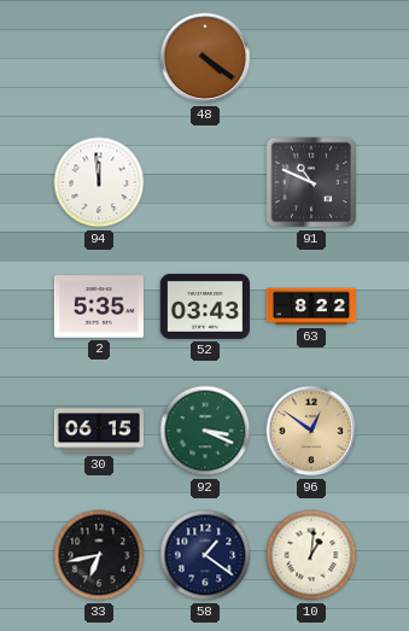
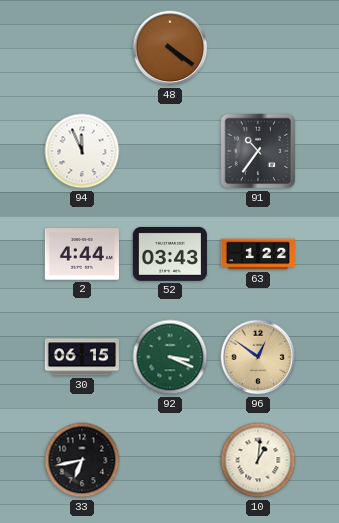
94: 11:59 -> 11:56
91: 10:49 -> 10:36
2: 5:35 -> 4:44
63: 8:22 -> 1:22
58: 1:21 -> none
